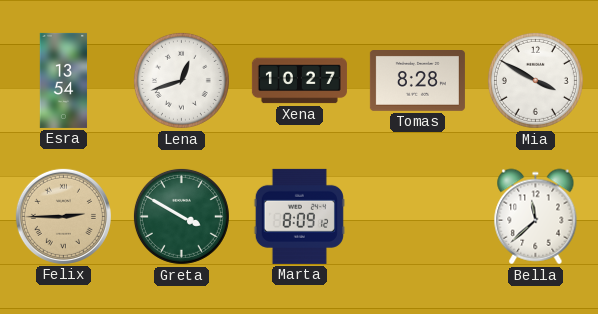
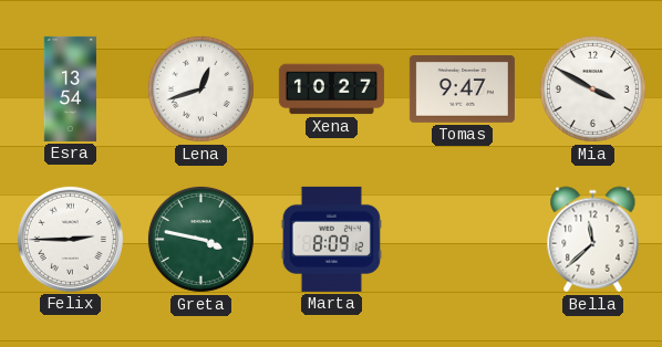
Tomas: 8:28 -> 9:47
Felix dial: champagne -> white
Greta: 3:50 -> 3:47
